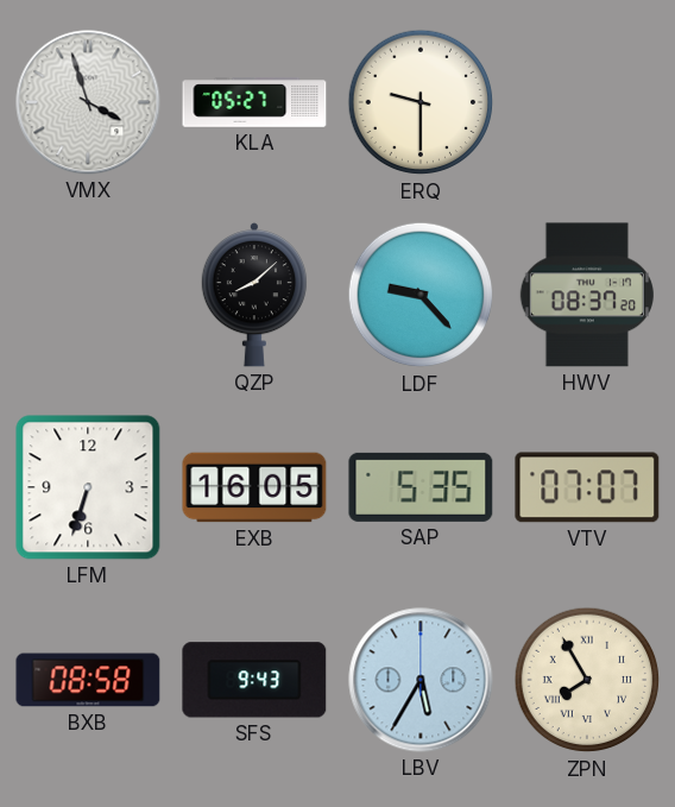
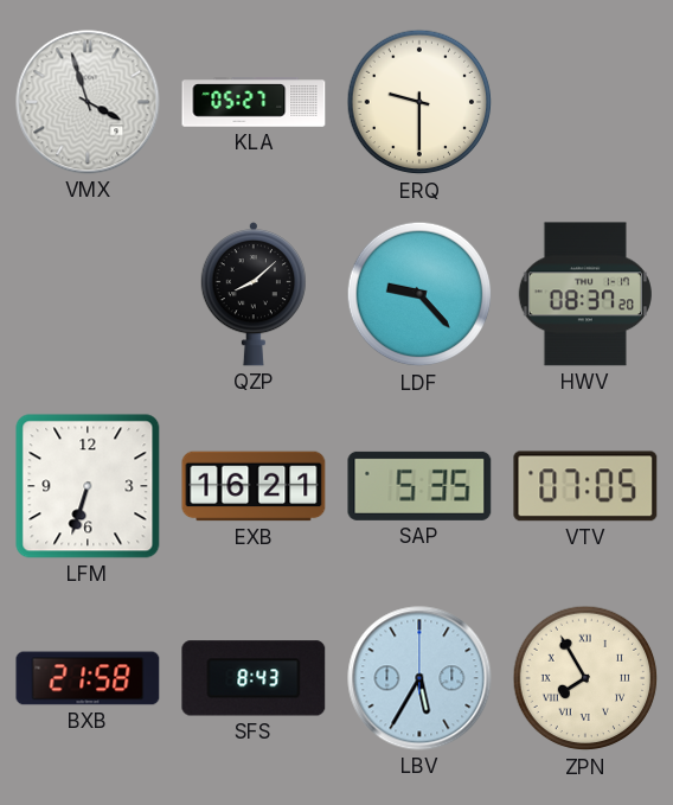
EXB: 16:05 -> 16:21
VTV: 07:07 -> 07:05
BXB: 08:58 -> 21:58
SFS: 9:43 -> 8:43
